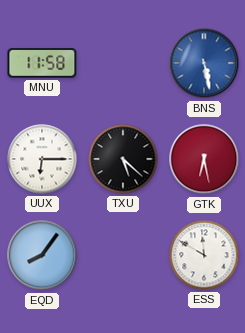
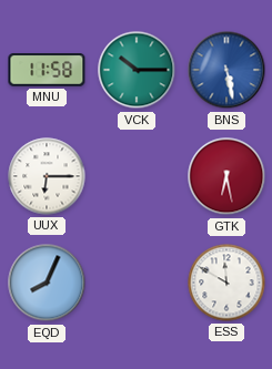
VCK: none -> 10:15
TXU: 5:22 -> none
EQD: 8:06 -> 8:04
